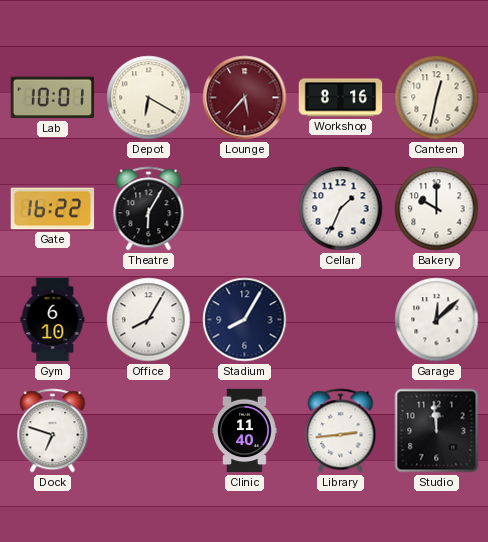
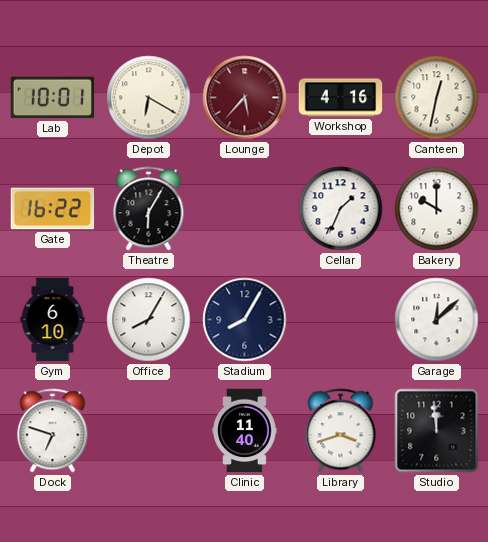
Workshop: 8:16 -> 4:16
Library: 2:44 -> 3:42
